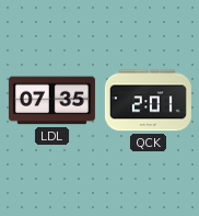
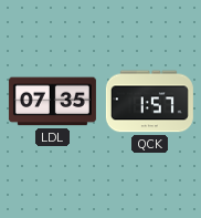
QCK: 2:01 -> 1:57
